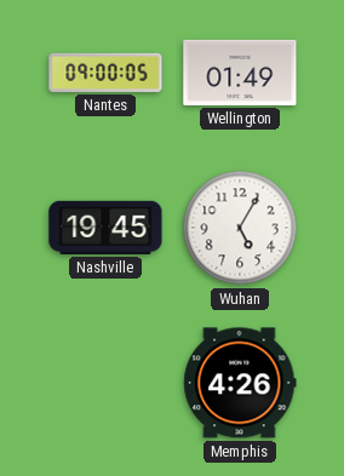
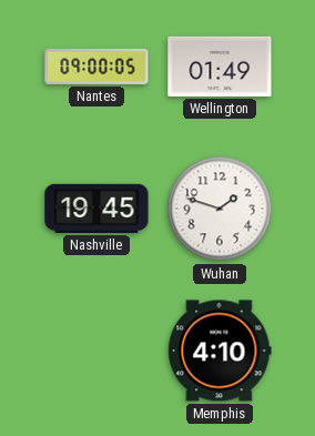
Wuhan: 5:05 -> 1:48
Memphis: 4:26 -> 4:10
